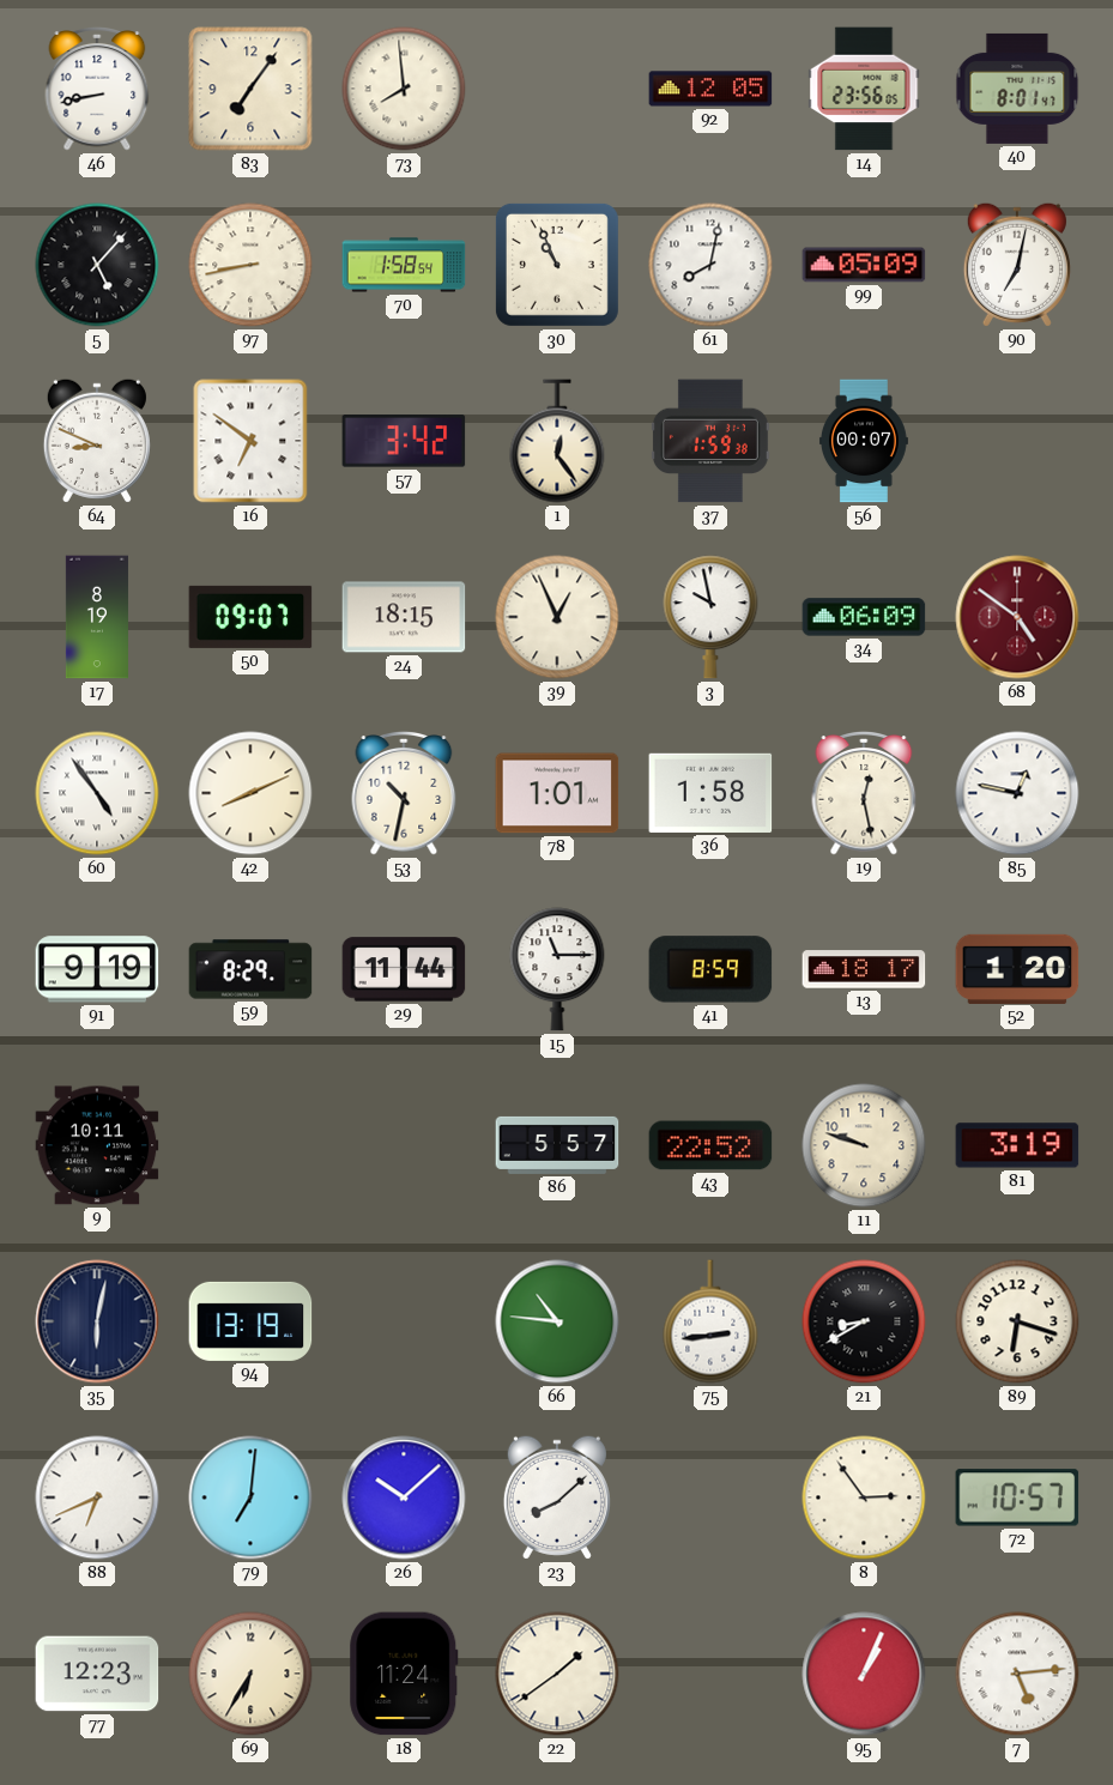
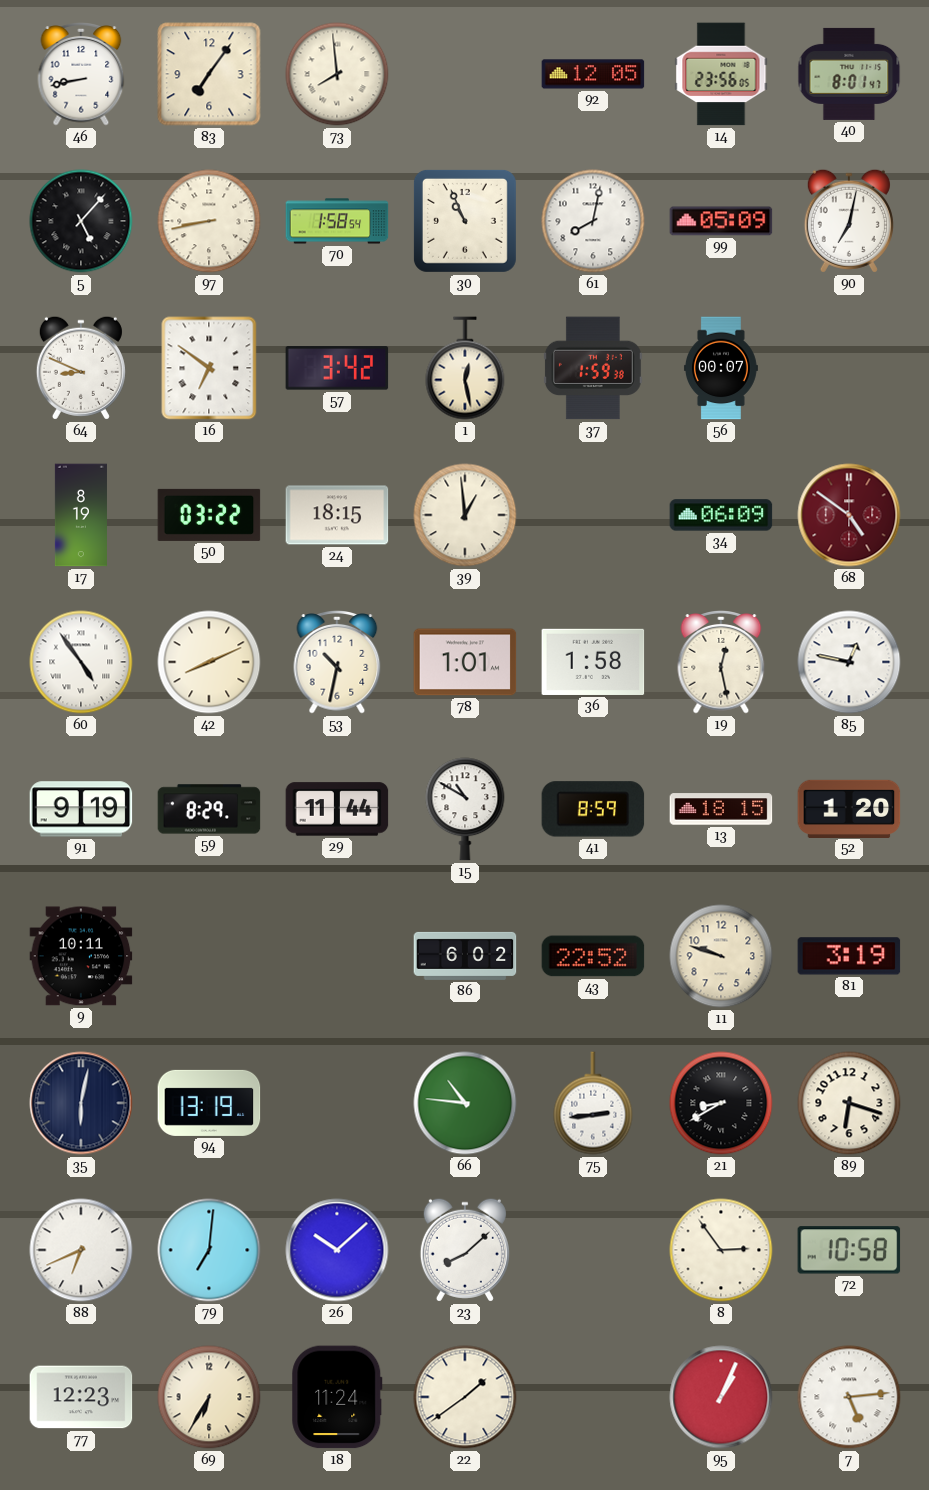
1: 12:24 -> 12:28
50: 09:07 -> 03:22
39: 12:56 -> 12:59
3: 9:58 -> none
15: 11:15 -> 10:50
13: 18:17 -> 18:15
86: 5:57 -> 6:02
72: 10:57 -> 10:58
